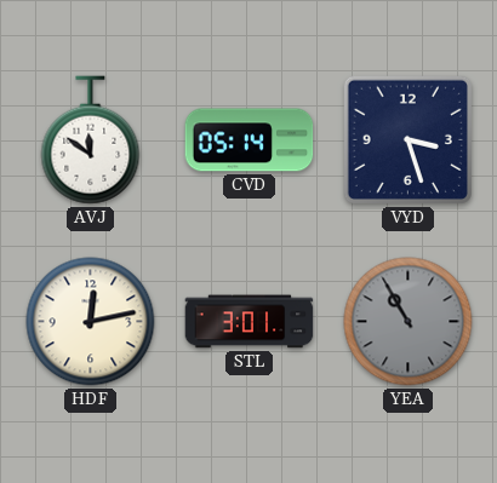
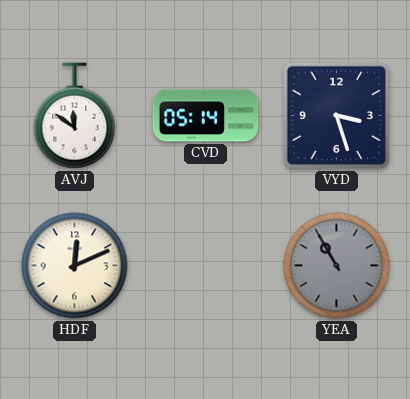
HDF: 12:13 -> 12:11
STL: 3:01 -> none
